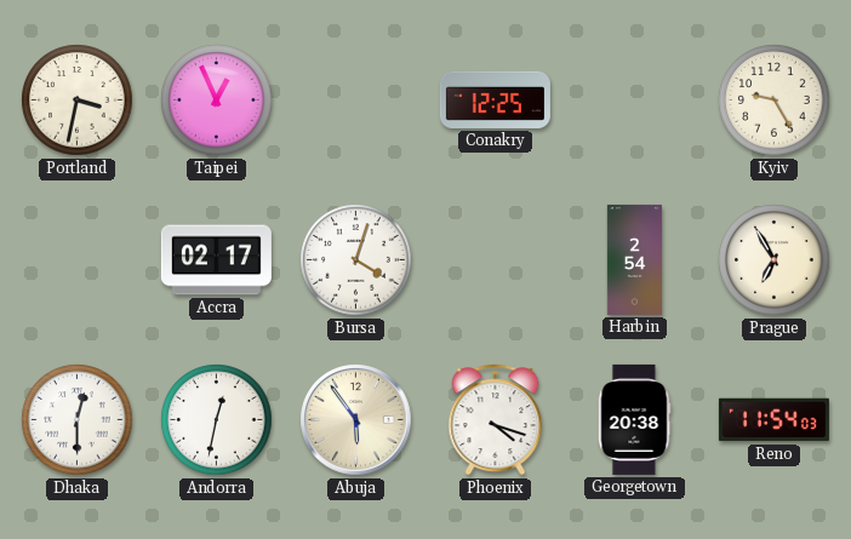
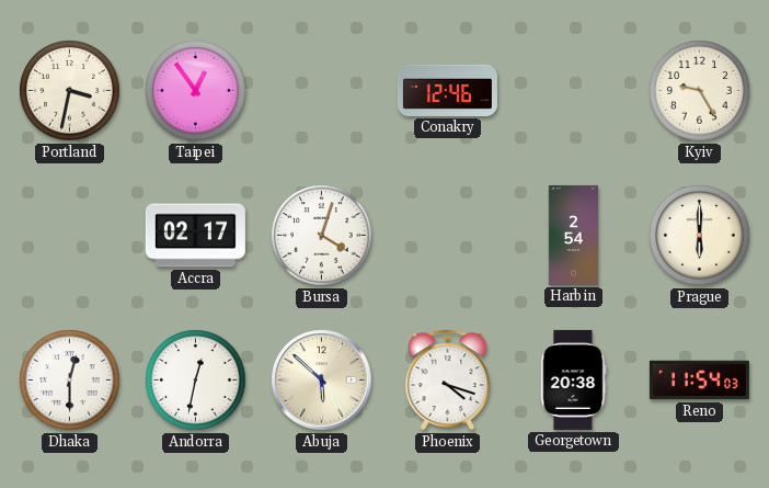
Taipei: 12:56 -> 12:54
Conakry: 12:25 -> 12:46
Prague: 6:55 -> 6:00
Abuja: 5:54 -> 5:52
